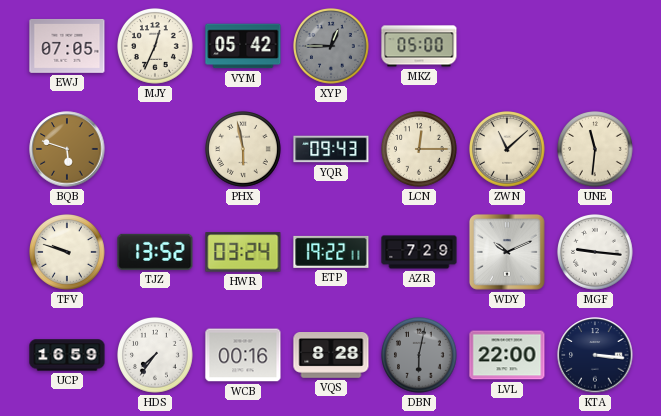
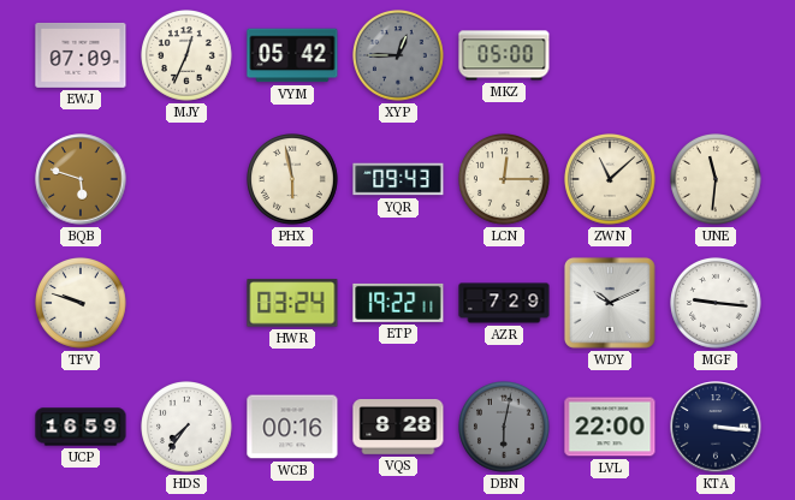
EWJ: 07:05 -> 07:09
TJZ: 13:52 -> none
